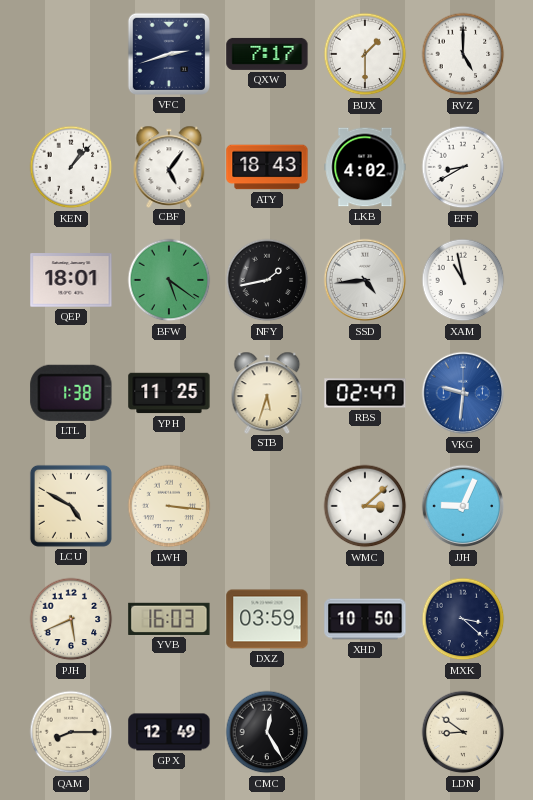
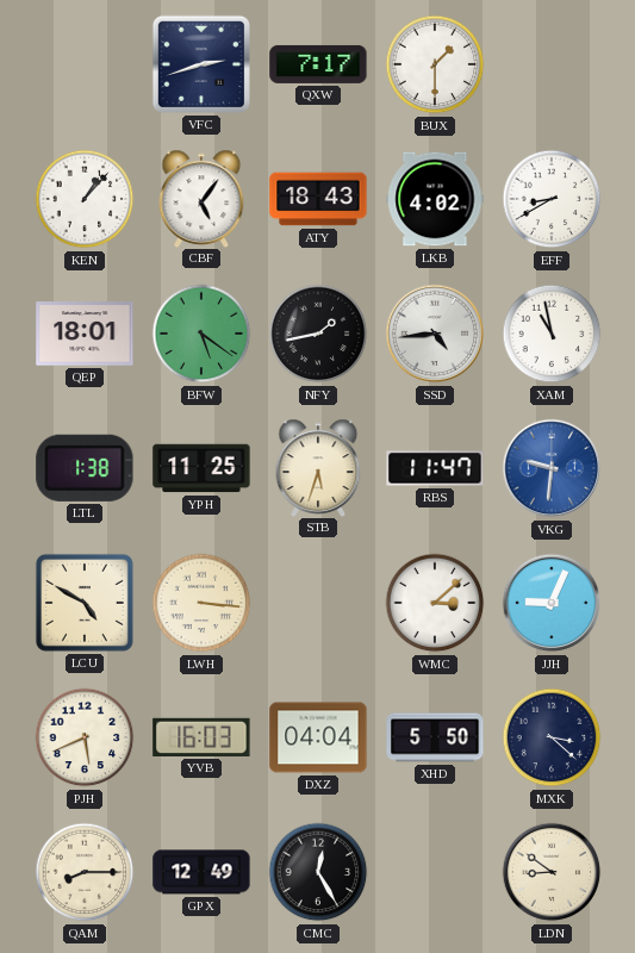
RVZ: 5:00 -> none
RBS: 02:47 -> 11:47
DXZ: 03:59 -> 04:04
XHD: 10:50 -> 5:50
